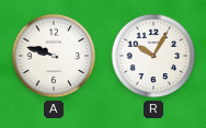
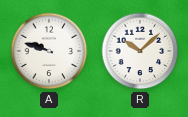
R: 10:05 -> 10:08
